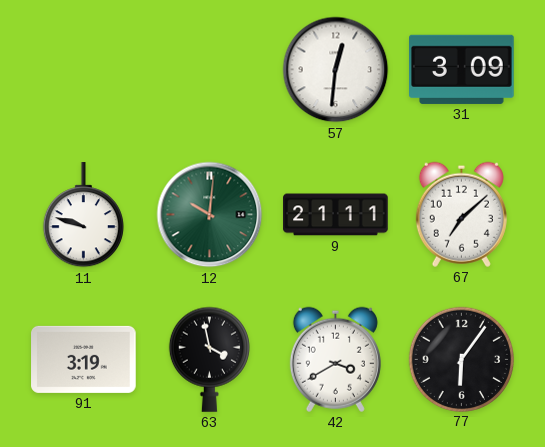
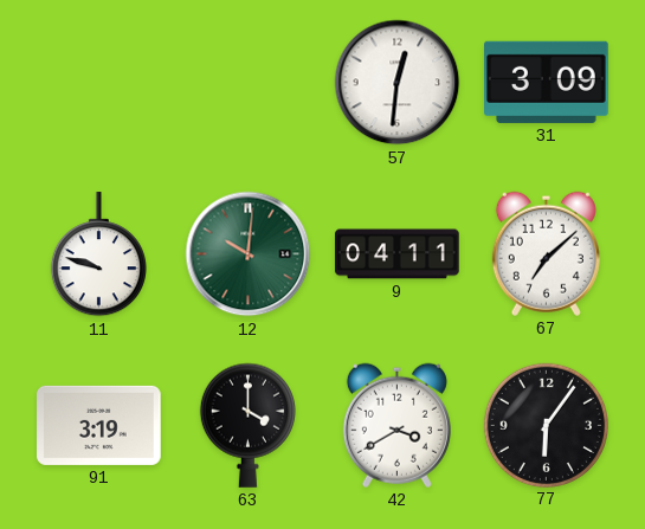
9: 21:11 -> 04:11
63: 3:58 -> 4:00
